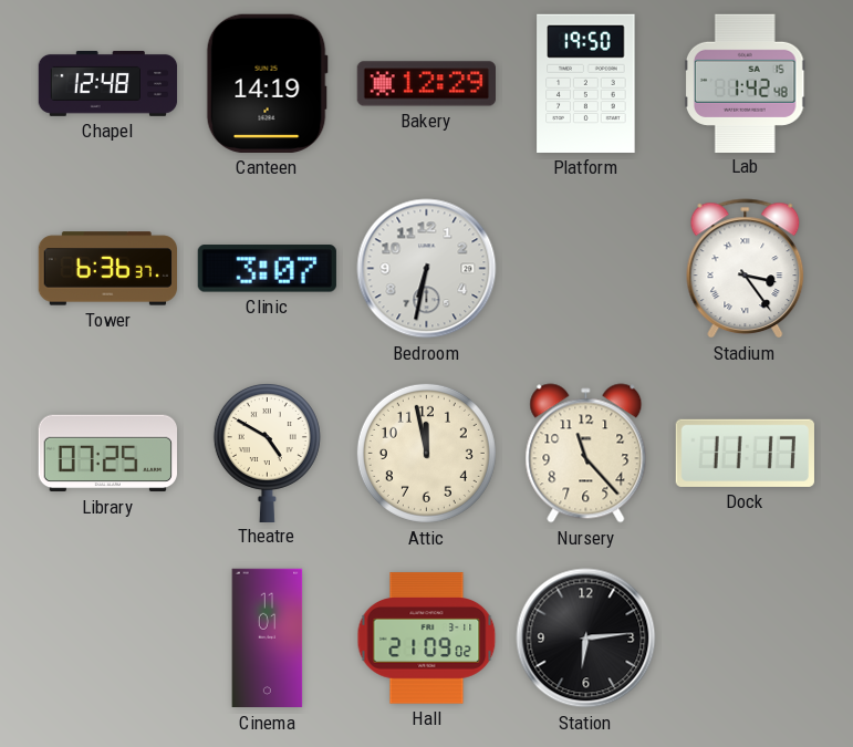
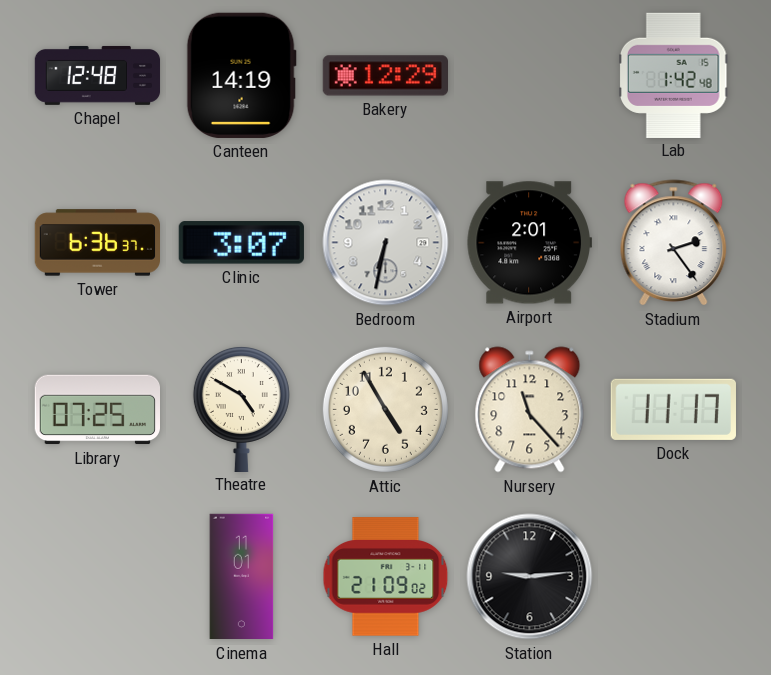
Platform: 19:50 -> none
Airport: none -> 2:01
Stadium: 3:24 -> 2:24
Attic: 11:58 -> 4:55
Station: 6:14 -> 9:14
